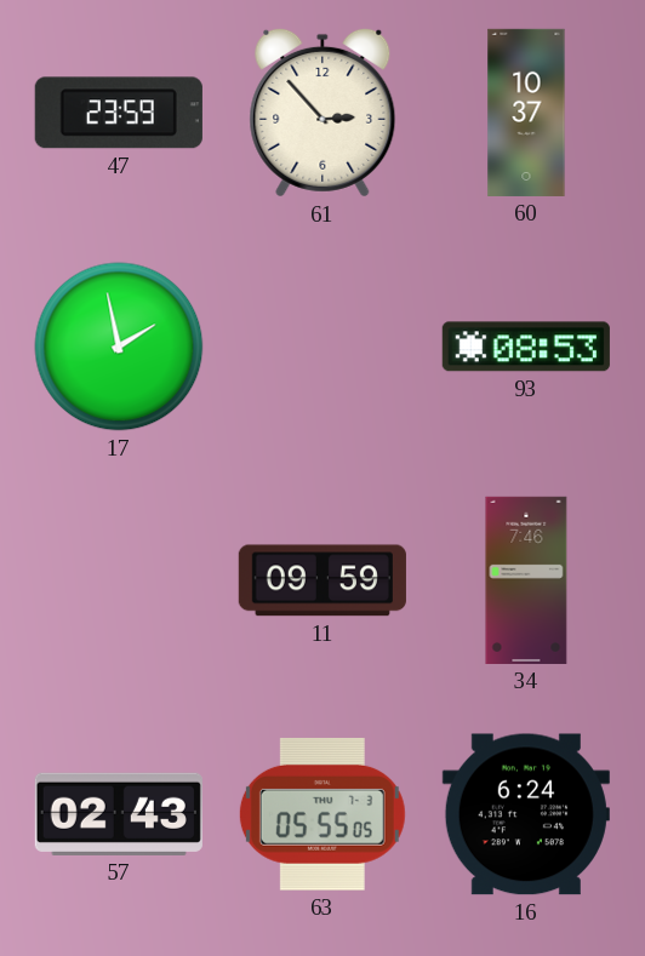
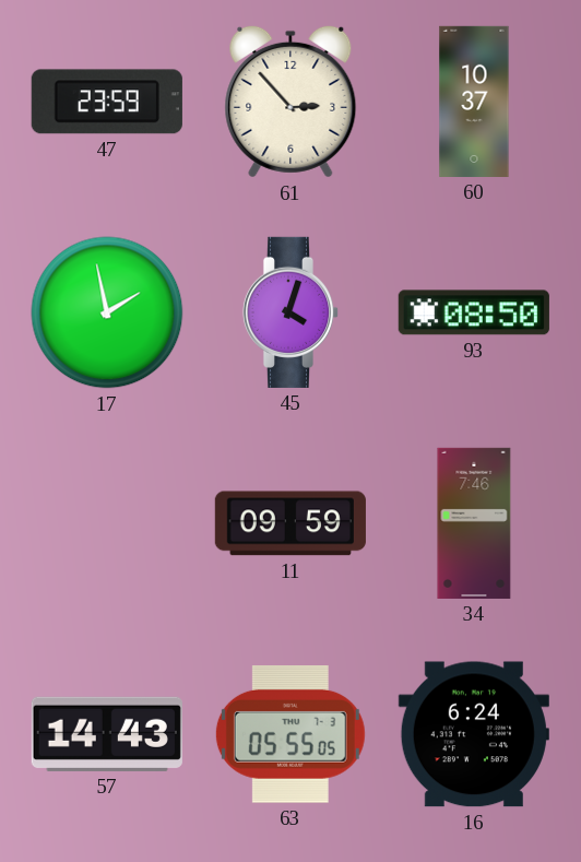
45: none -> 4:03
93: 08:53 -> 08:50
57: 02:43 -> 14:43
